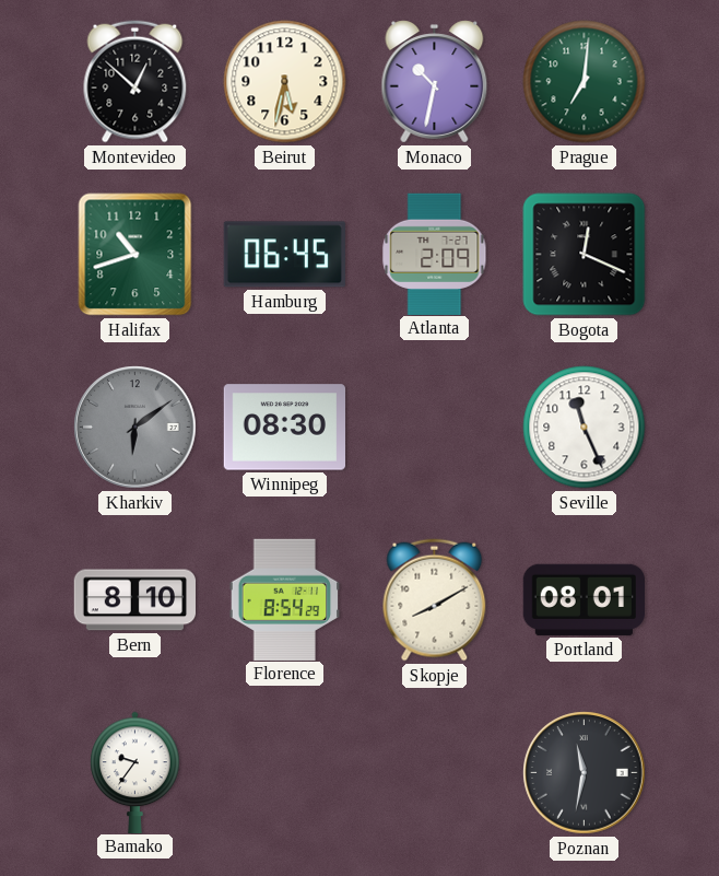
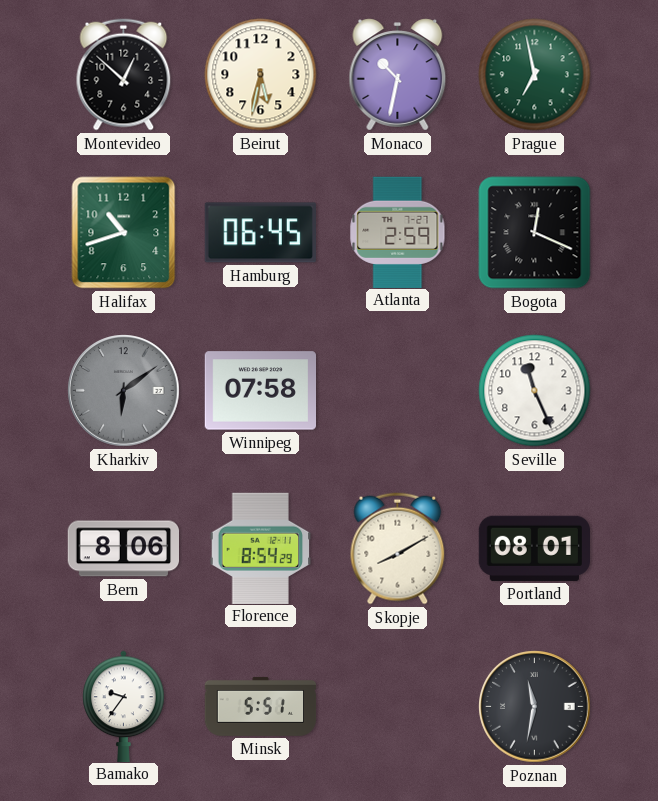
Prague: 7:01 -> 6:58
Atlanta: 2:09 -> 2:59
Winnipeg: 08:30 -> 07:58
Bern: 8:10 -> 8:06
Minsk: none -> 5:51
